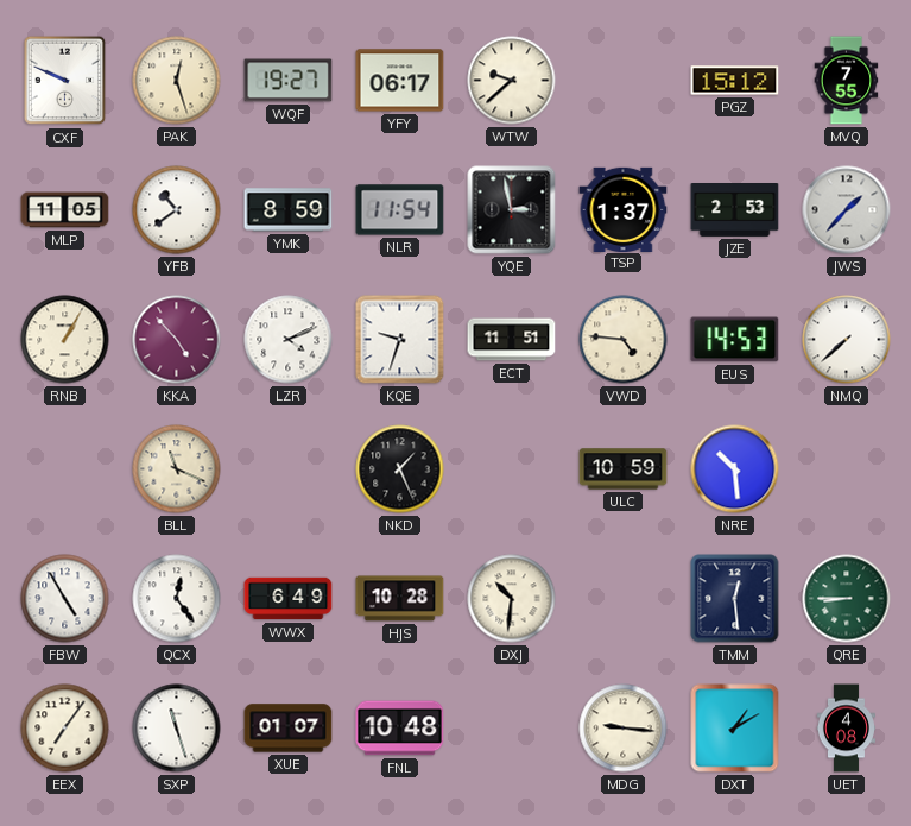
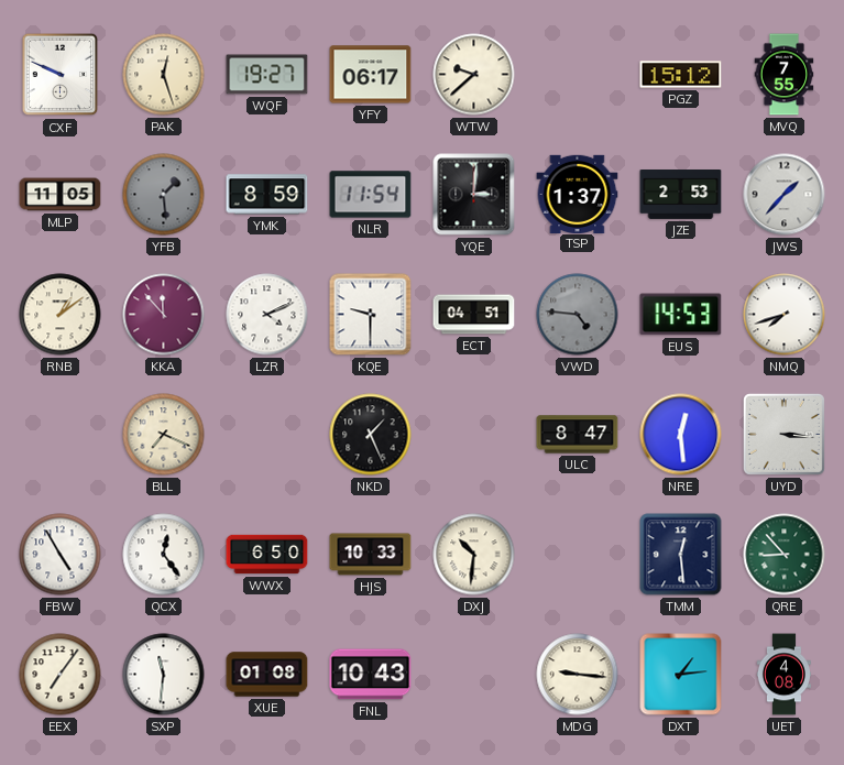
YFB: 10:39 -> 1:29
YFB dial: white -> grey
YQE: 2:58 -> 3:01
RNB: 1:05 -> 1:09
KKA: 4:53 -> 11:53
KQE: 9:33 -> 9:30
ECT: 11:51 -> 04:51
VWD dial: cream -> grey
NMQ: 7:38 -> 7:42
BLL: 11:19 -> 7:19
ULC: 10:59 -> 8:47
NRE: 10:29 -> 12:29
UYD: none -> 3:16
WWX: 6:49 -> 6:50
HJS: 10:28 -> 10:33
QRE: 8:45 -> 8:53
SXP: 11:27 -> 11:31
XUE: 01:07 -> 01:08
FNL: 10:48 -> 10:43
DXT: 1:10 -> 1:14
